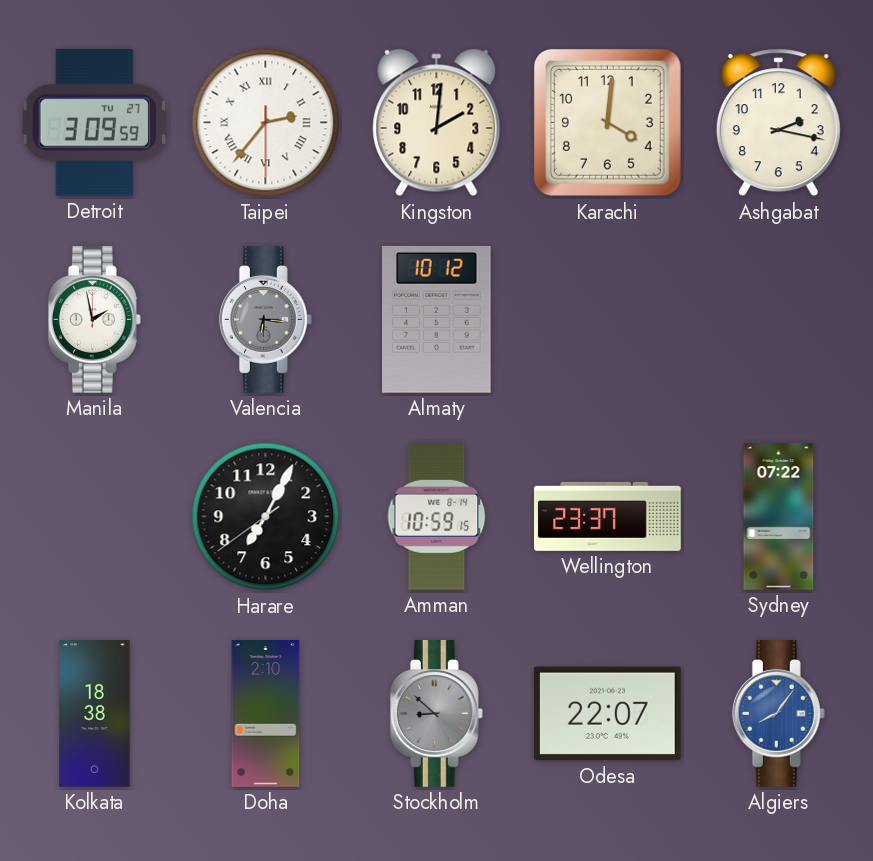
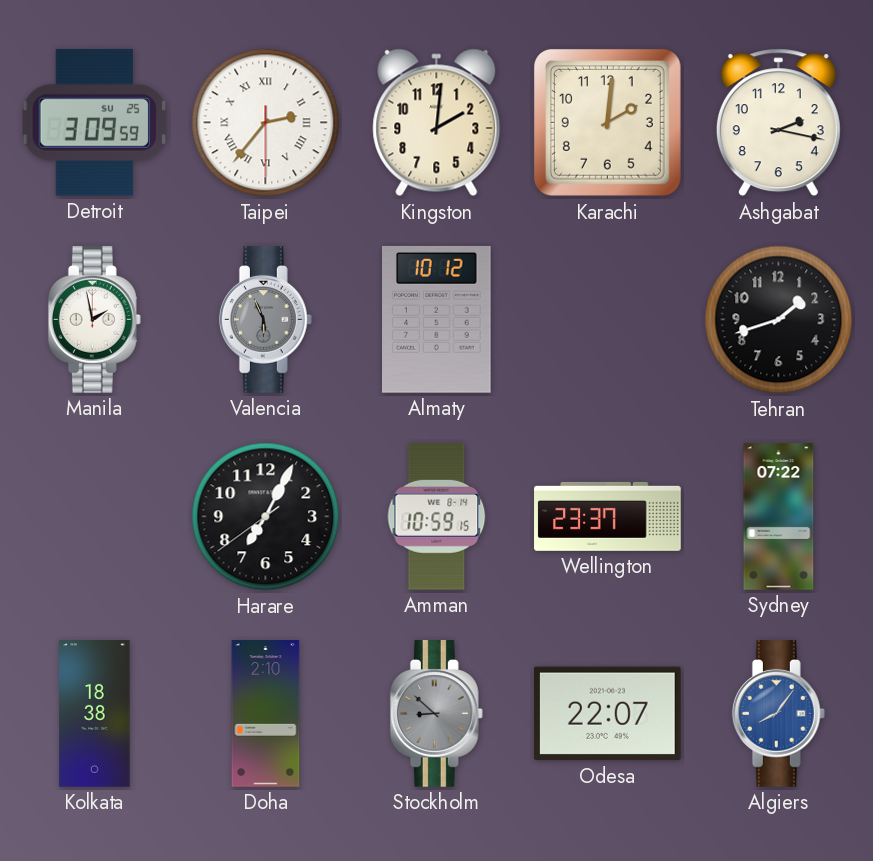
Detroit date: TU 27 -> SU 25
Karachi: 4:01 -> 2:01
Valencia: 6:16 -> 5:56
Tehran: none -> 1:42
